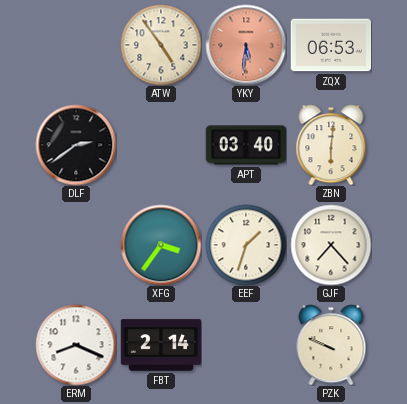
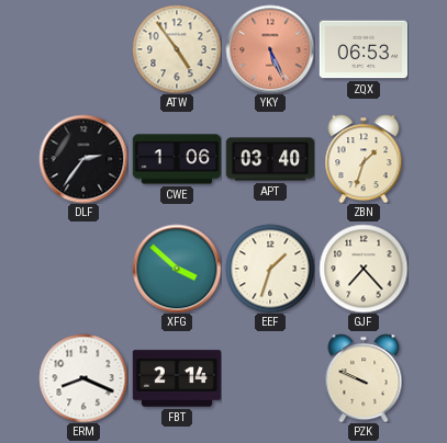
YKY: 5:31 -> 5:26
DLF: 2:39 -> 2:36
CWE: none -> 1:06
ZBN: 6:01 -> 1:33
XFG: 3:36 -> 3:52
